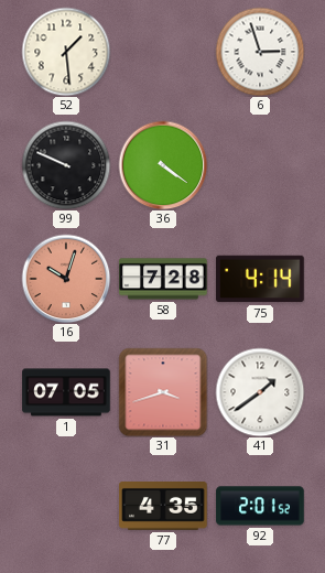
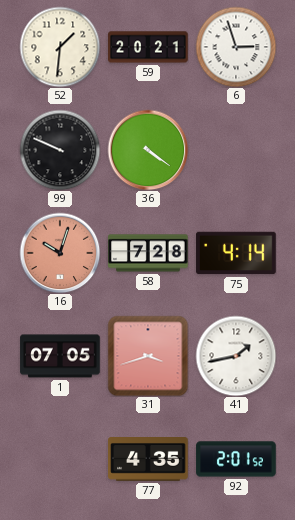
52: 1:29 -> 1:31
59: none -> 20:21
41: 1:39 -> 1:43
